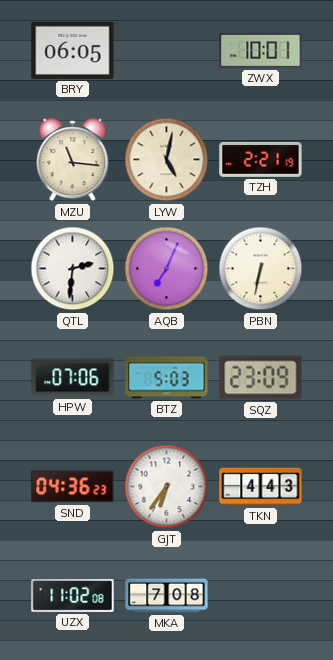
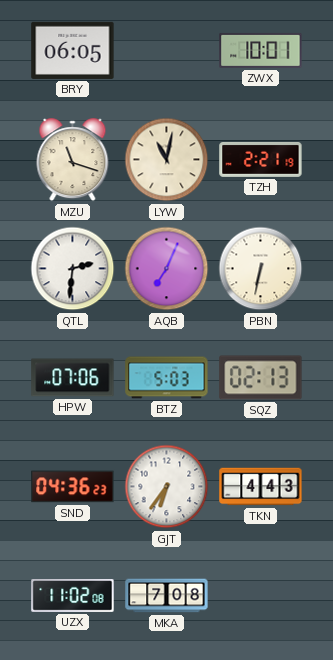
MZU: 11:16 -> 11:18
LYW: 5:02 -> 11:02
SQZ: 23:09 -> 02:13
